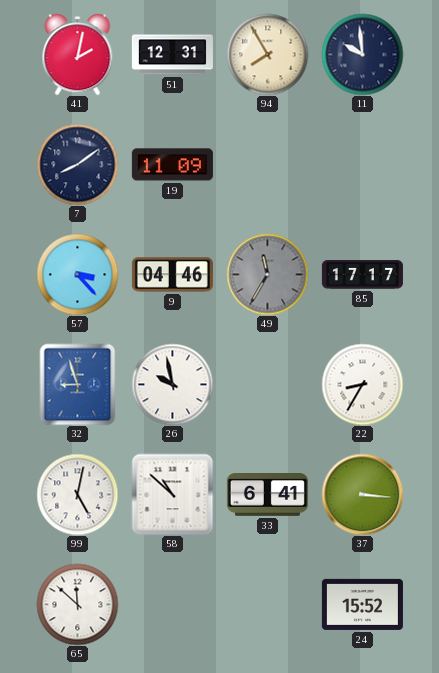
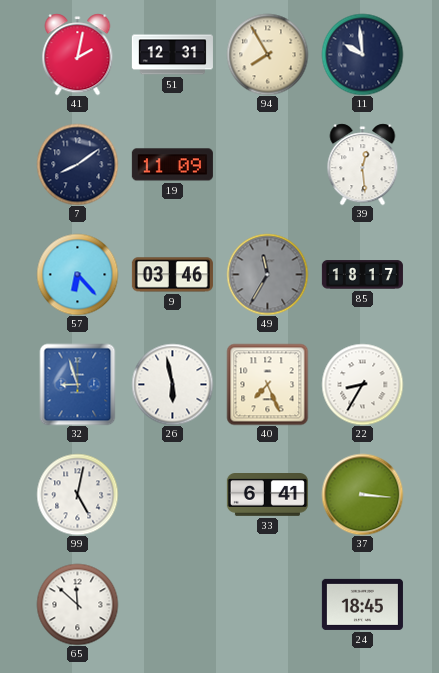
39: none -> 12:29
57: 3:23 -> 6:23
9: 04:46 -> 03:46
85: 17:17 -> 18:17
26: 9:58 -> 5:58
40: none -> 7:26
58: 10:52 -> none
24: 15:52 -> 18:45
